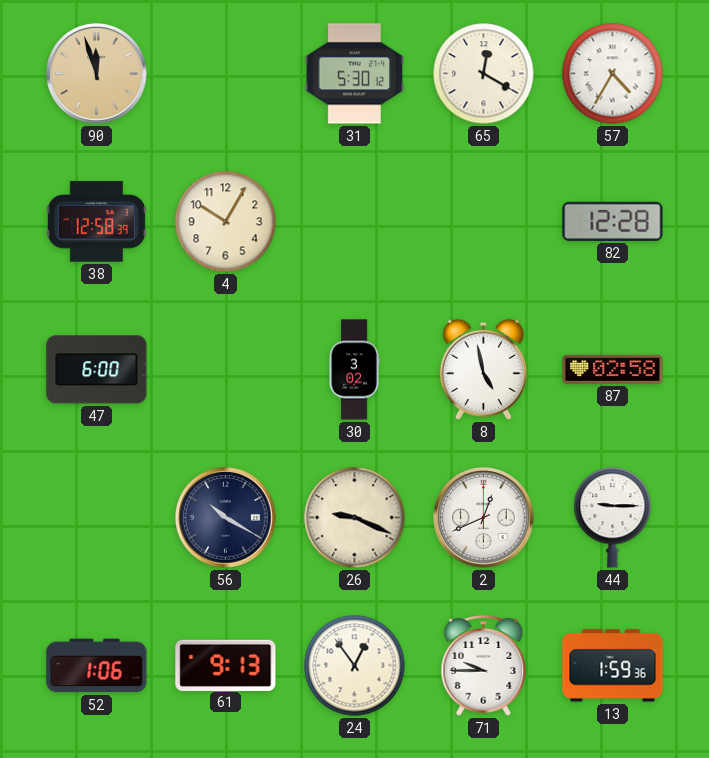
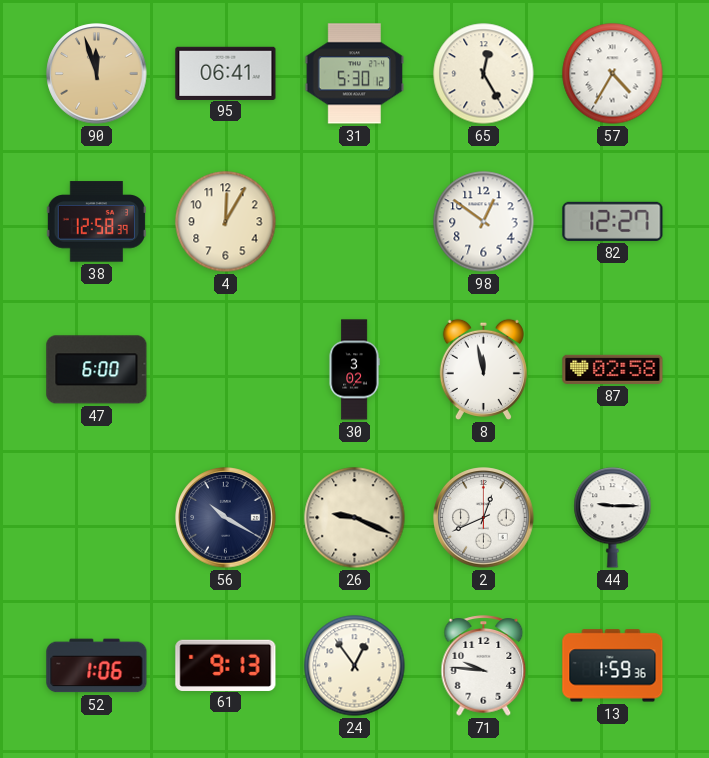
95: none -> 06:41
65: 12:20 -> 12:25
4: 10:05 -> 12:05
98: none -> 12:51
82: 12:28 -> 12:27
8: 4:58 -> 11:58
71: 9:45 -> 9:46
